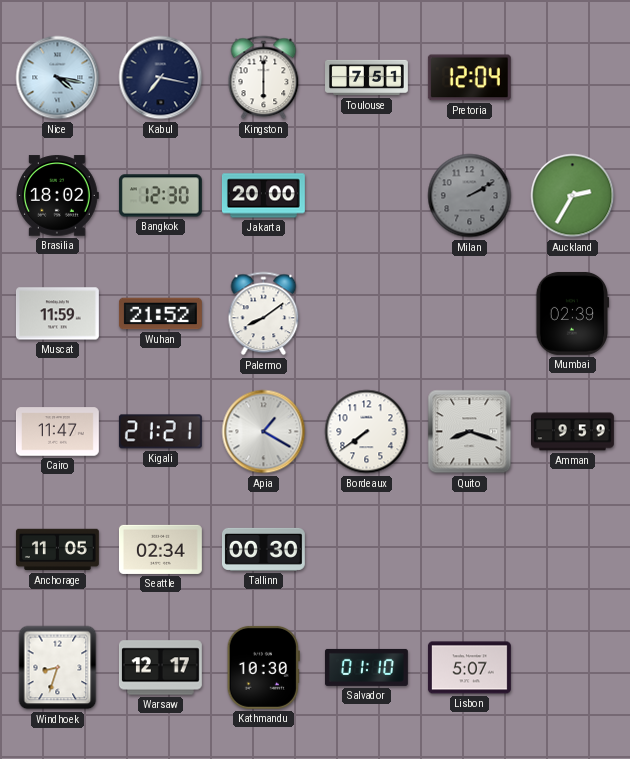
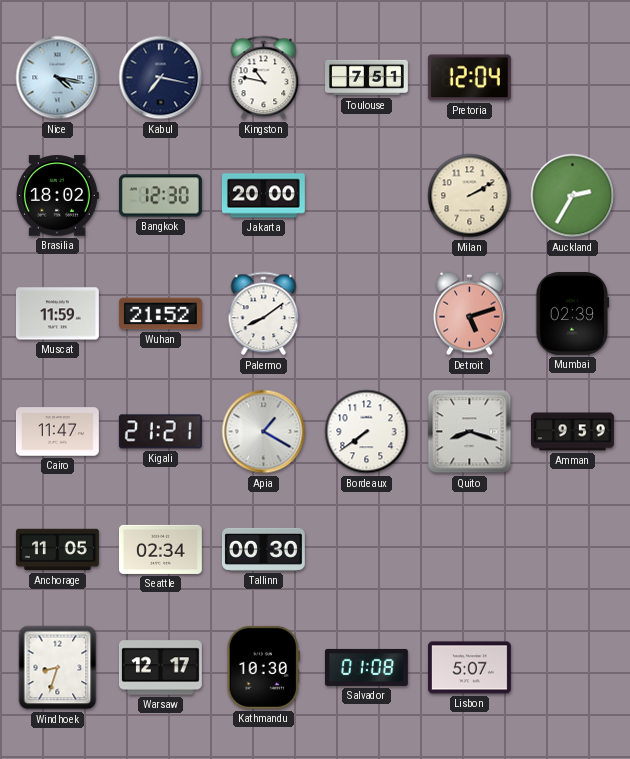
Kingston: 6:00 -> 10:47
Milan dial: grey -> cream
Detroit: none -> 5:12
Salvador: 01:10 -> 01:08
